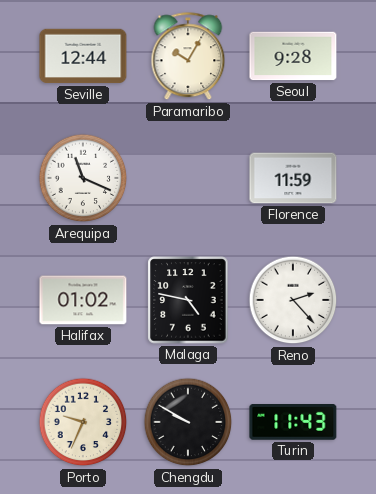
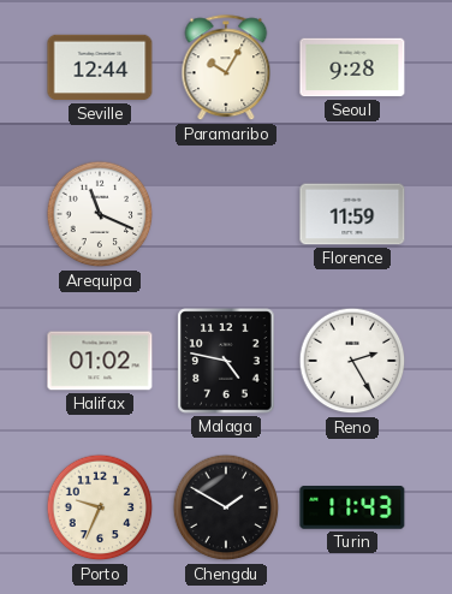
Reno: 2:23 -> 2:25
Chengdu: 9:50 -> 1:50
